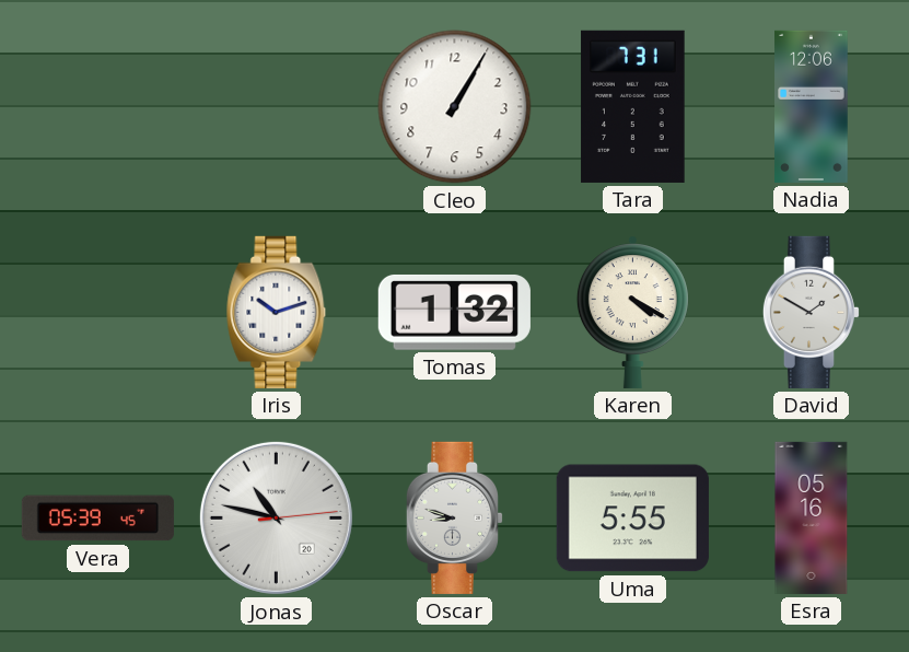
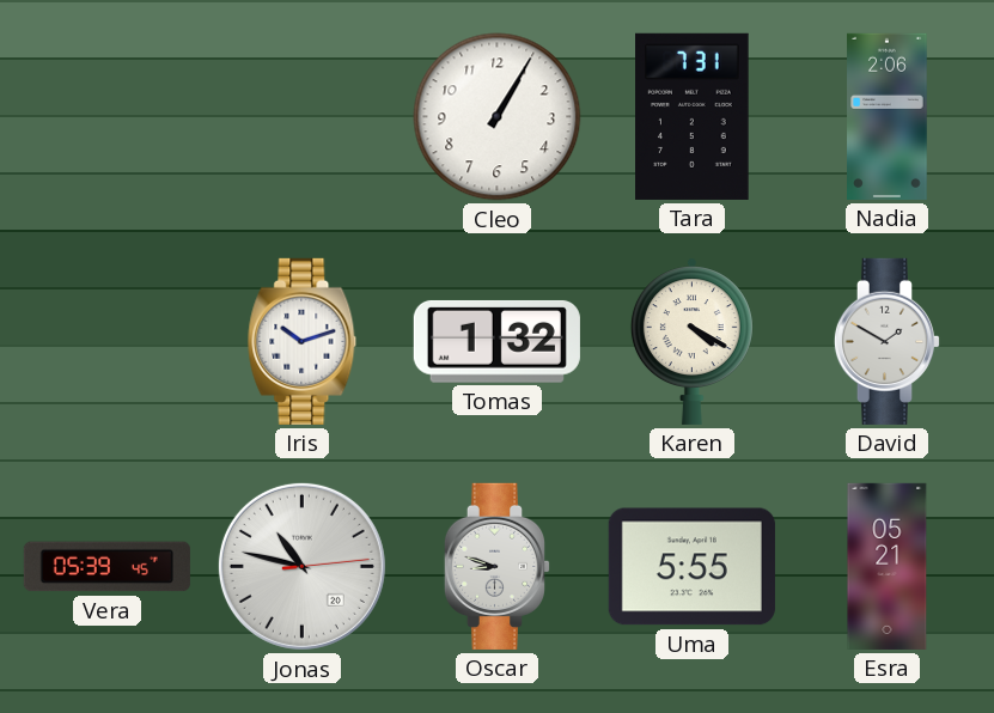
Nadia: 12:06 -> 2:06
Esra: 05:16 -> 05:21
